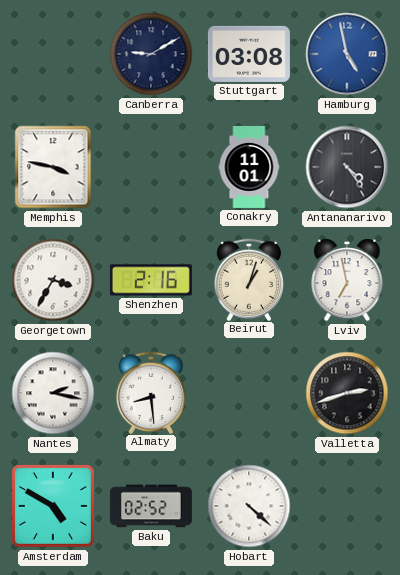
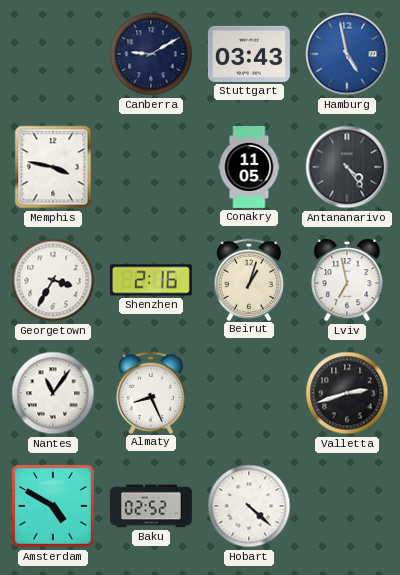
Stuttgart: 03:08 -> 03:43
Conakry: 11:01 -> 11:05
Nantes: 2:17 -> 11:06
Almaty: 8:29 -> 8:26
